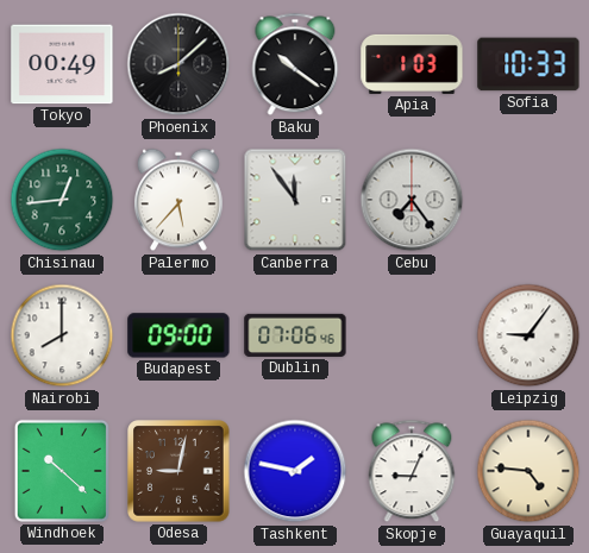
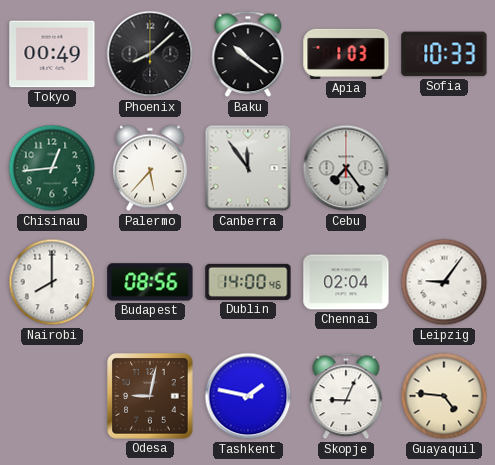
Budapest: 09:00 -> 08:56
Dublin: 07:06 -> 14:00
Chennai: none -> 02:04
Windhoek: 10:22 -> none
